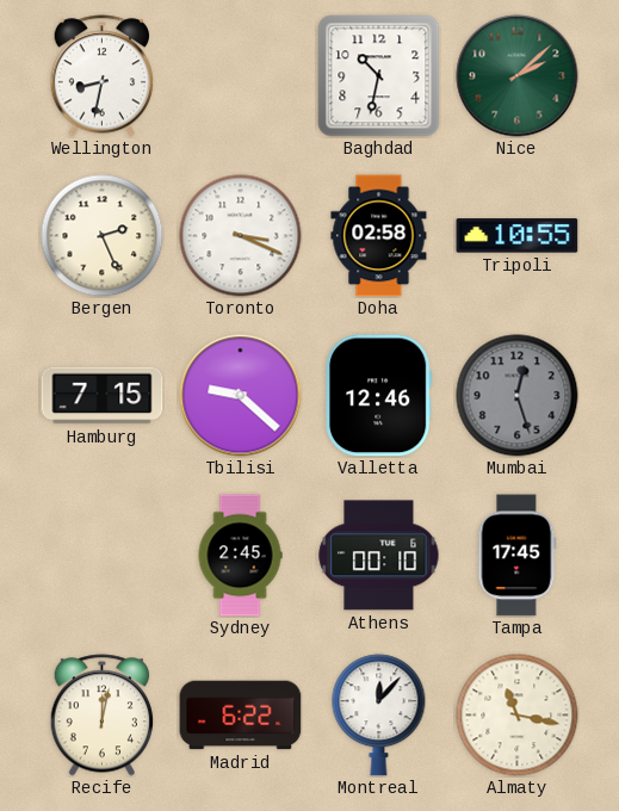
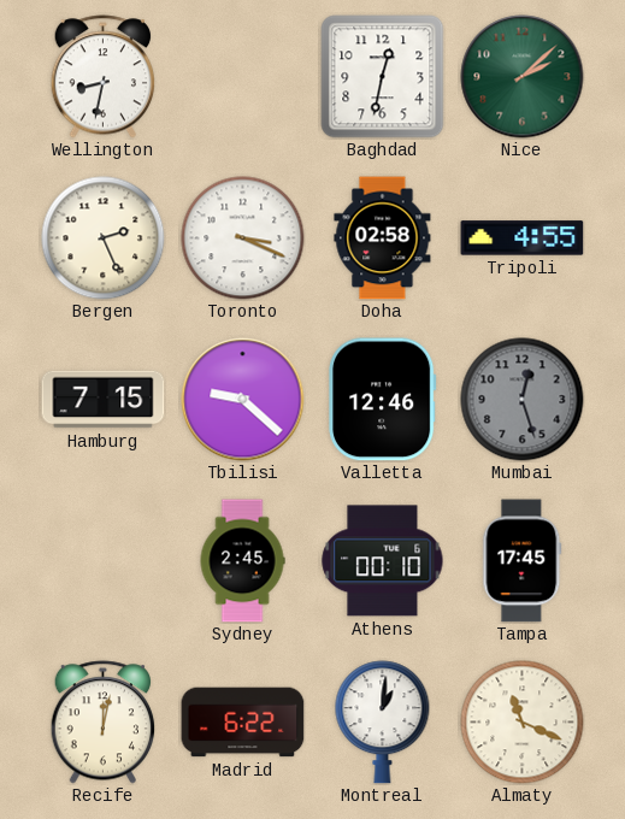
Baghdad: 10:32 -> 12:32
Tripoli: 10:55 -> 4:55
Montreal: 12:07 -> 1:01
Almaty: 11:17 -> 11:19
